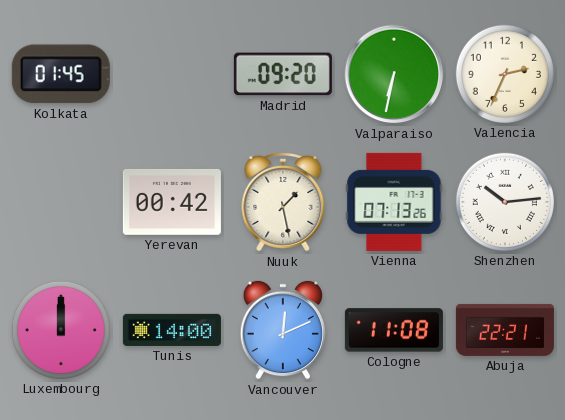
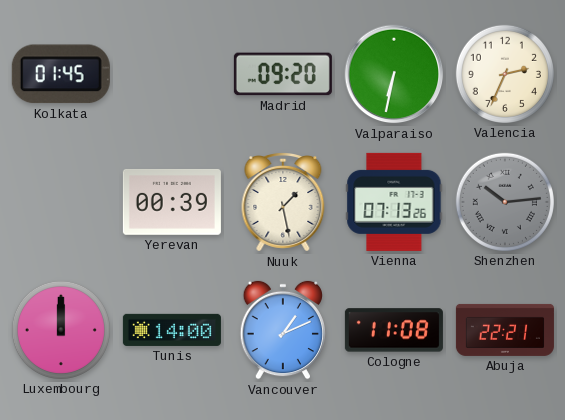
Yerevan: 00:42 -> 00:39
Shenzhen dial: white -> grey
Vancouver: 12:11 -> 1:11
